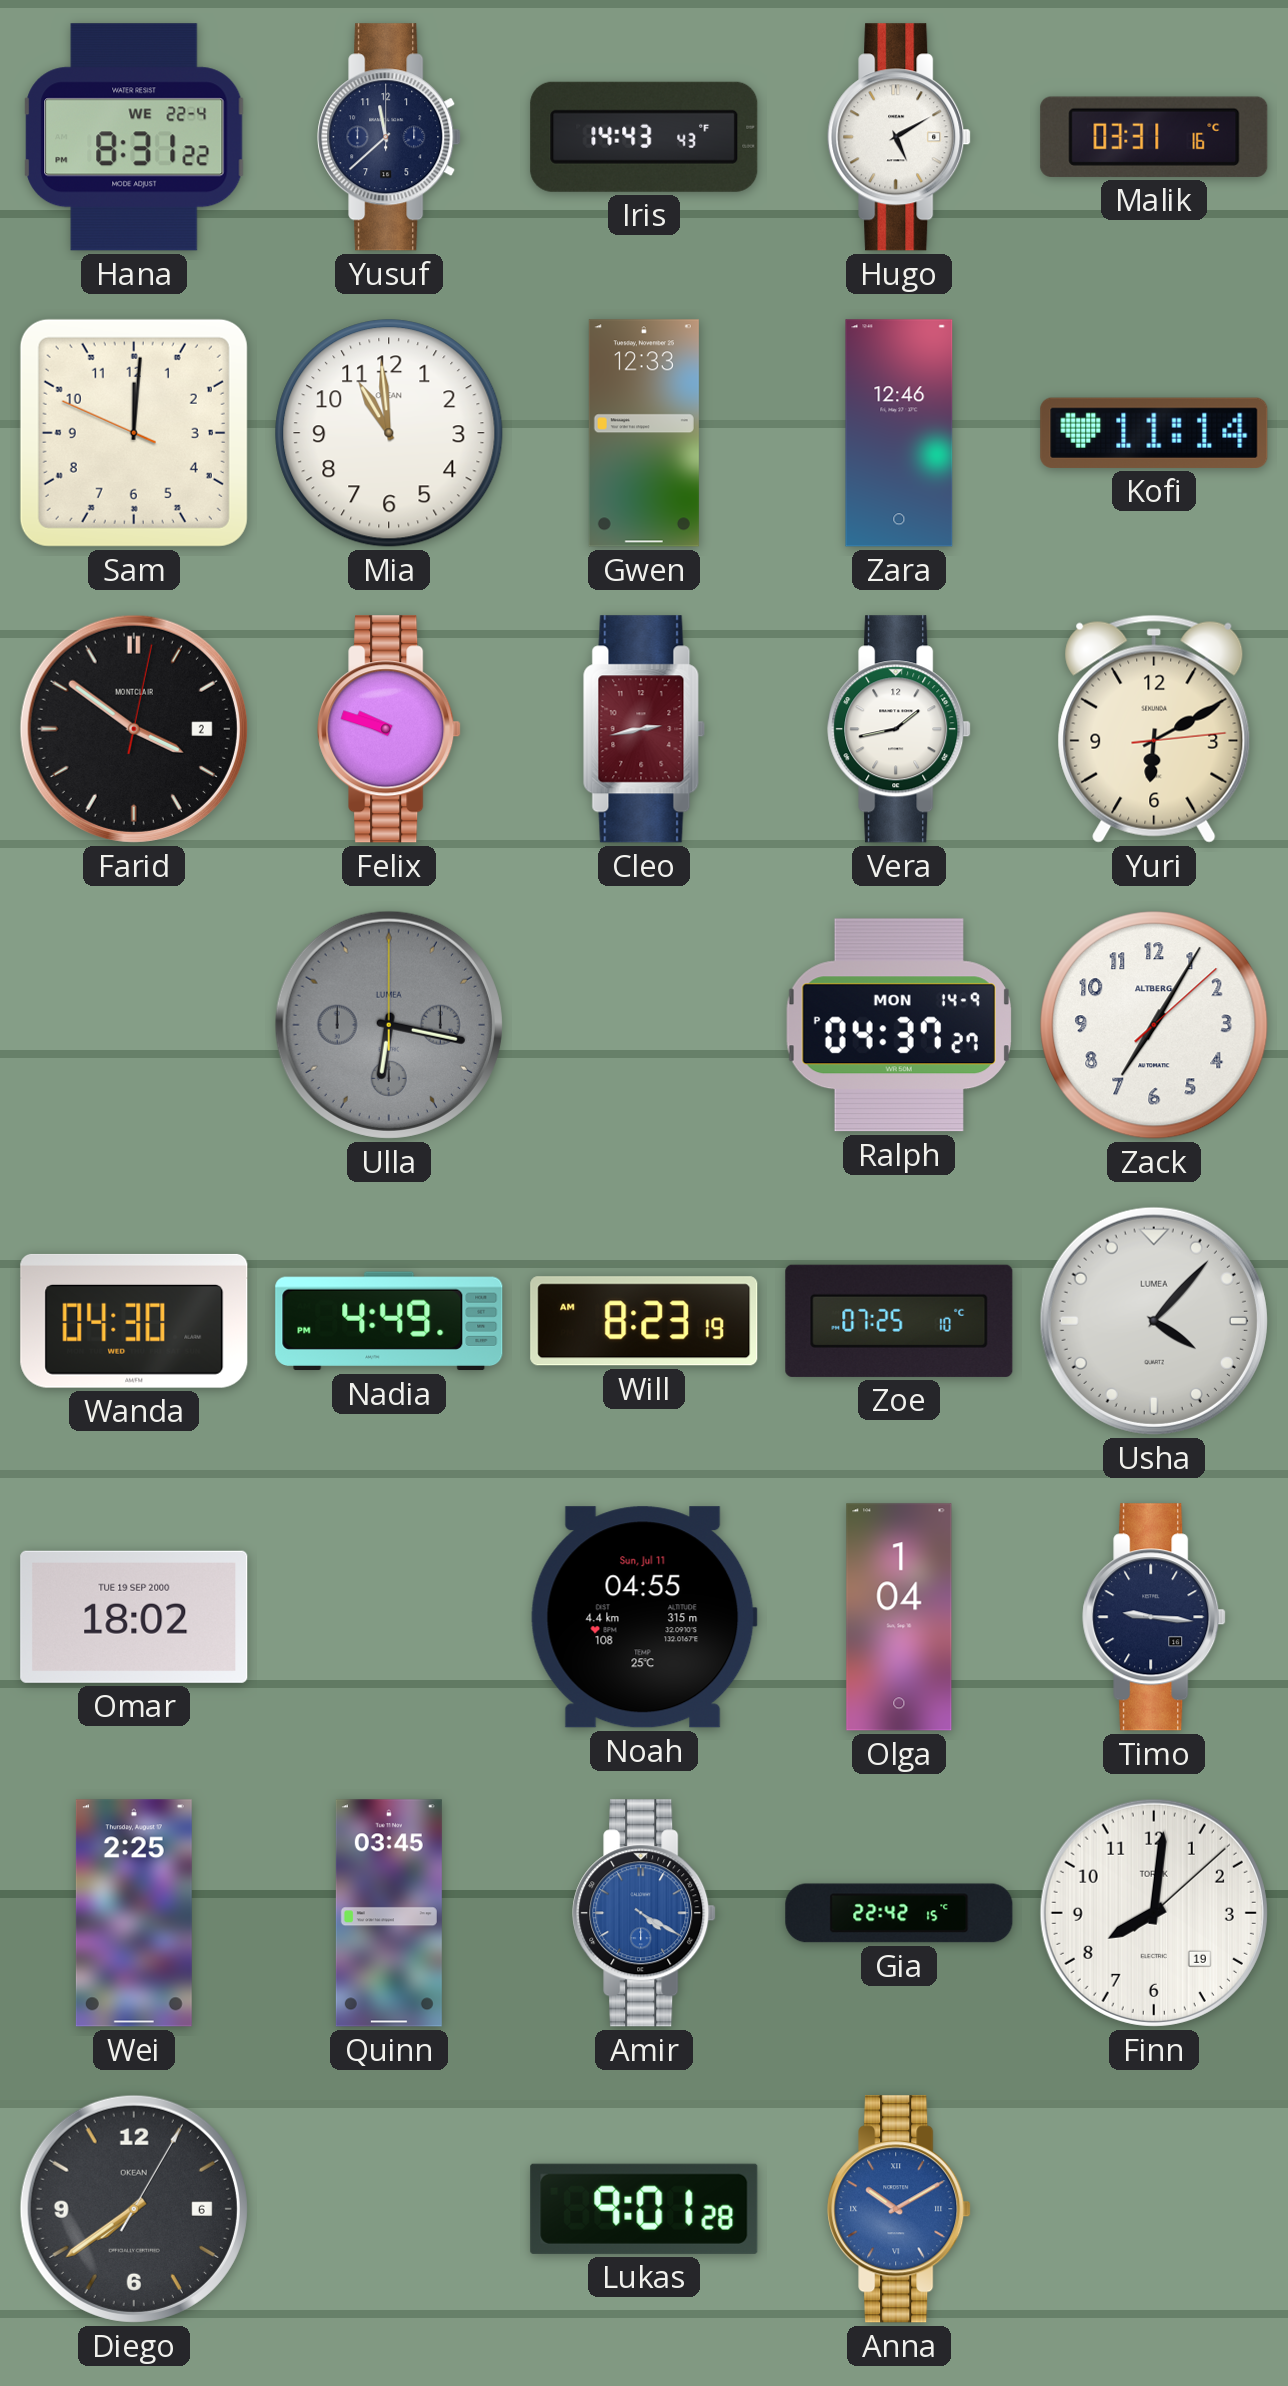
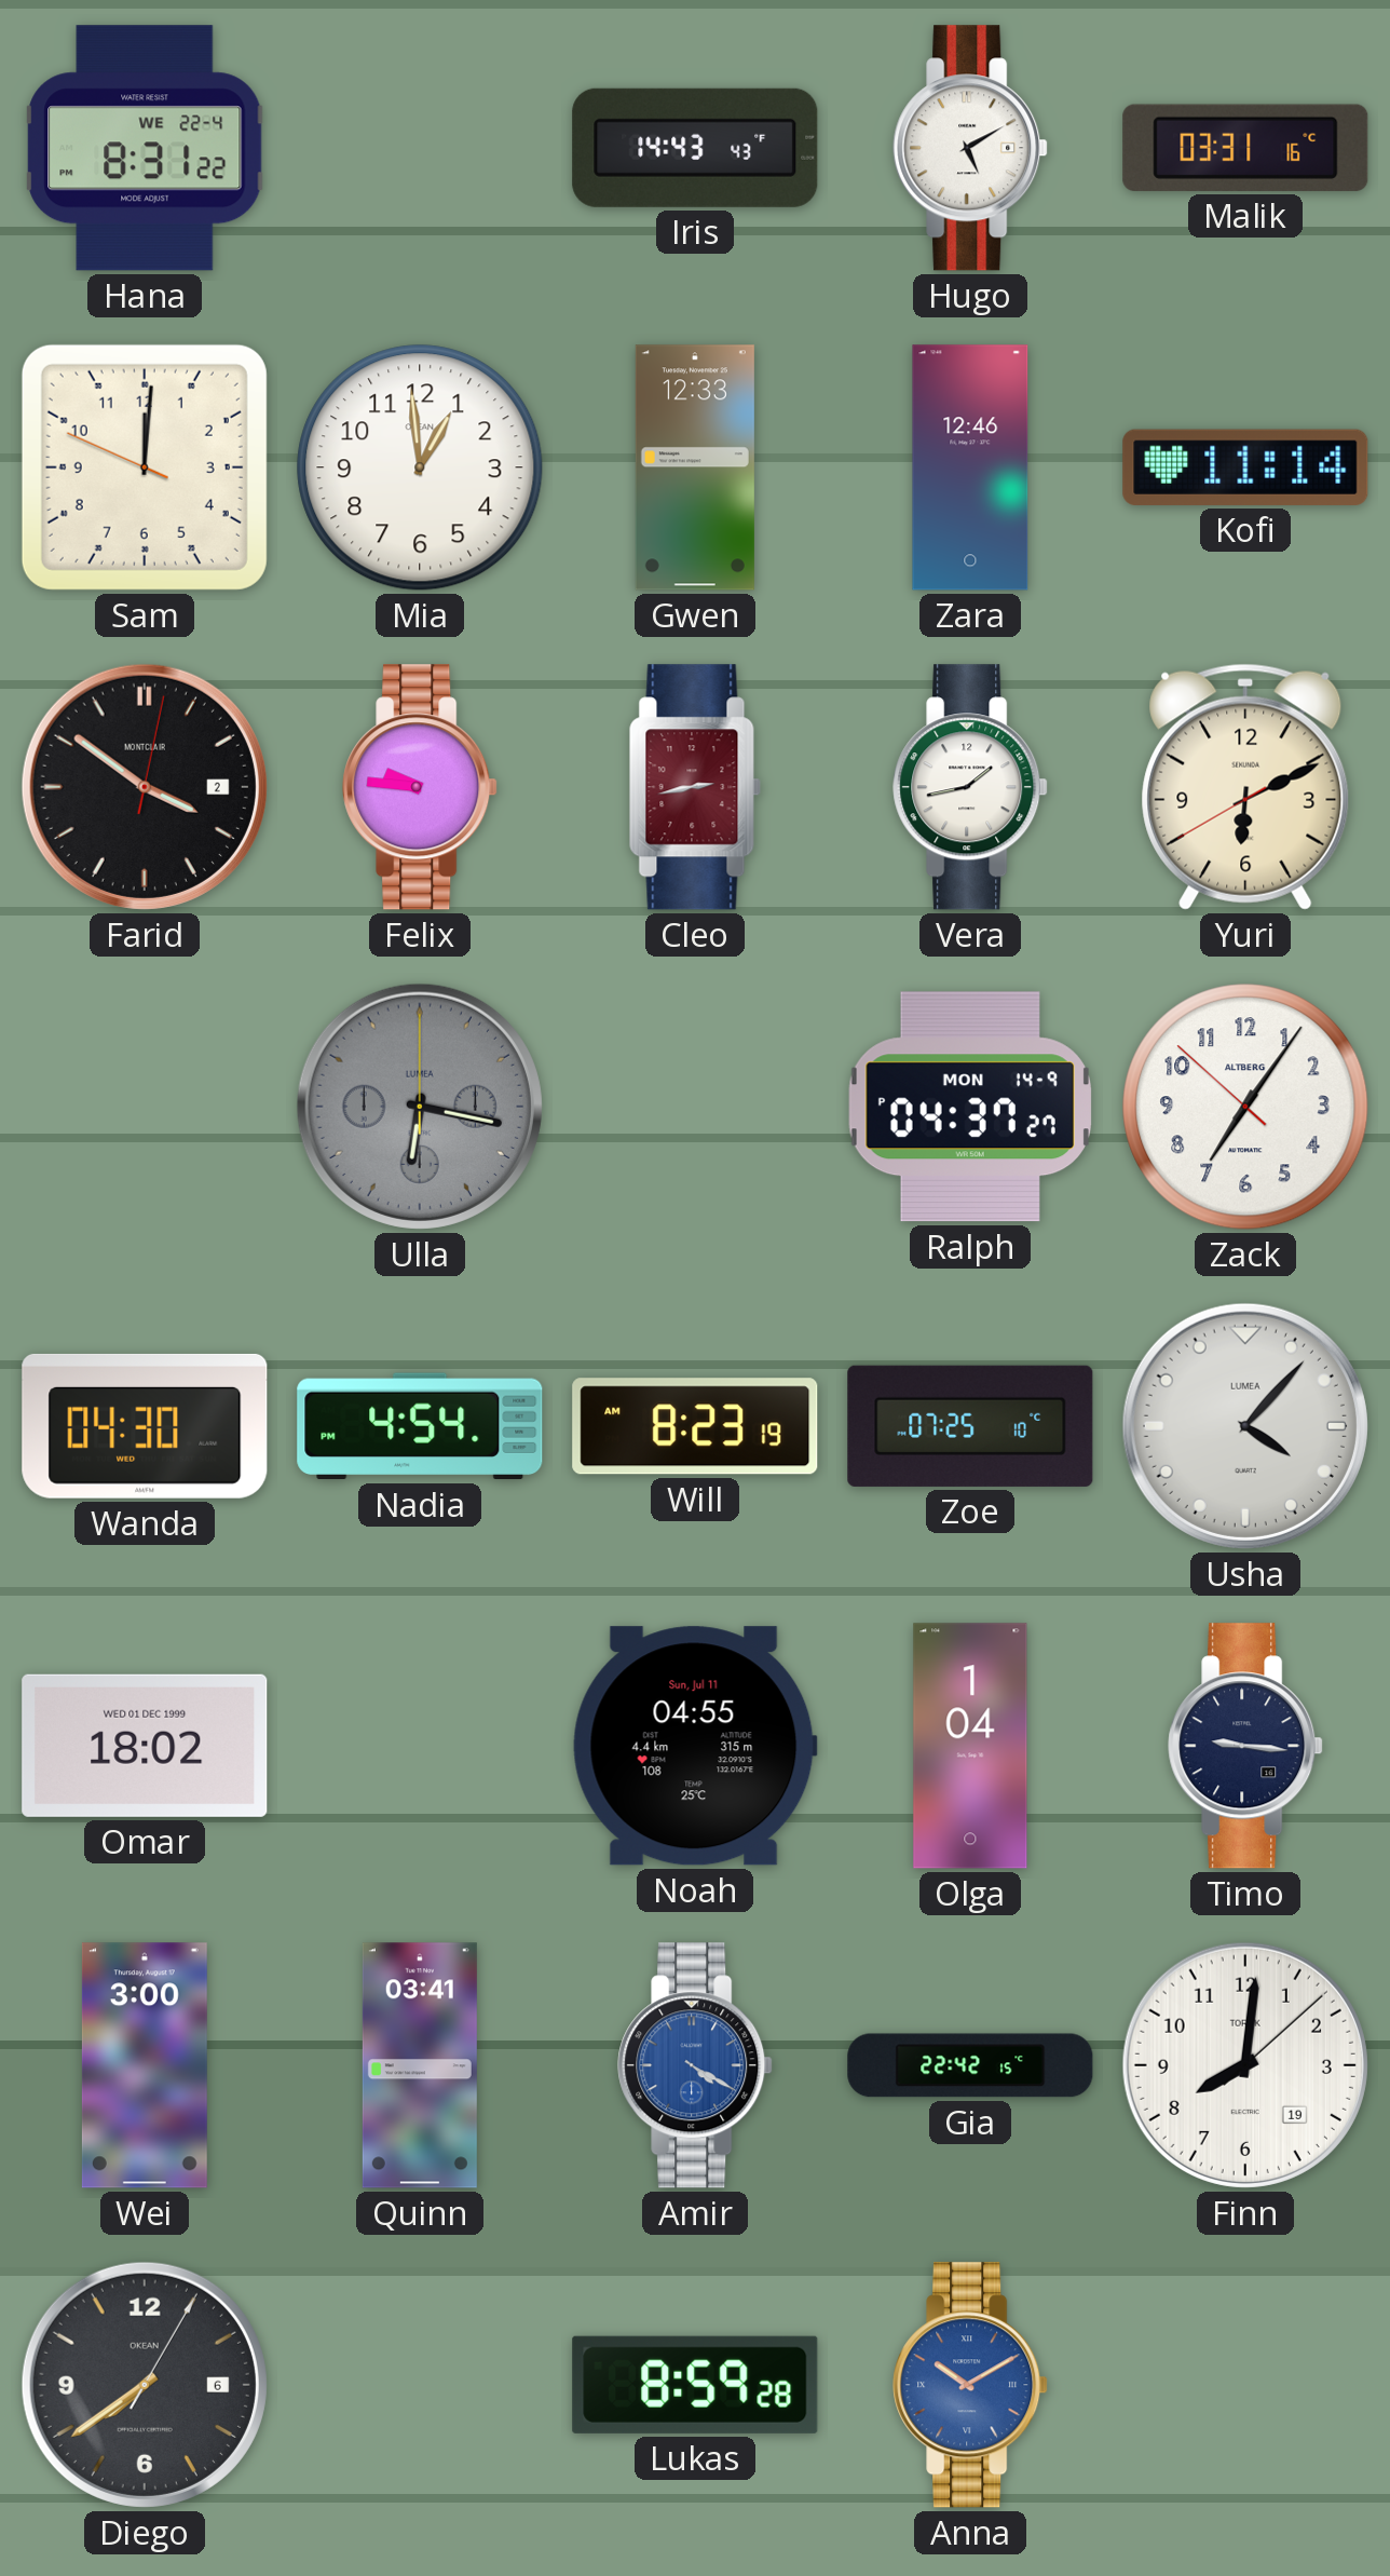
Yusuf: 11:38 -> none
Mia: 10:59 -> 12:59
Felix: 9:48 -> 9:46
Yuri: 6:10:14 -> 6:10:40
Zack: 7:05:08 -> 7:05:52
Nadia: 4:49 -> 4:54
Omar date: TUE 19 SEP 2000 -> WED 01 DEC 1999
Wei: 2:25 -> 3:00
Quinn: 03:45 -> 03:41
Lukas: 9:01 -> 8:59
